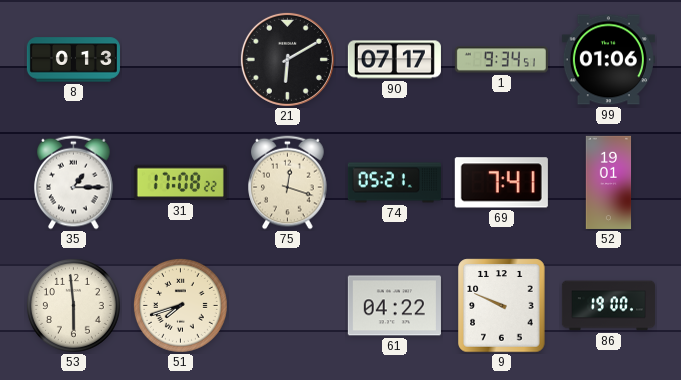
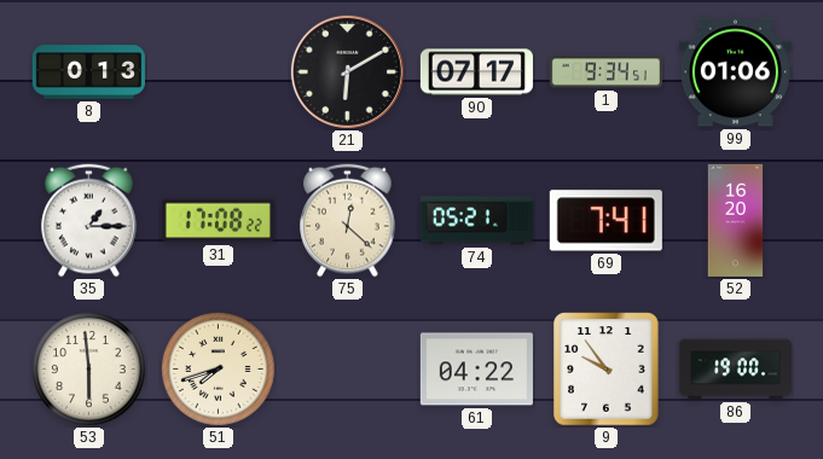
75: 12:18 -> 12:22
52: 19:01 -> 16:20
9: 9:49 -> 9:54
